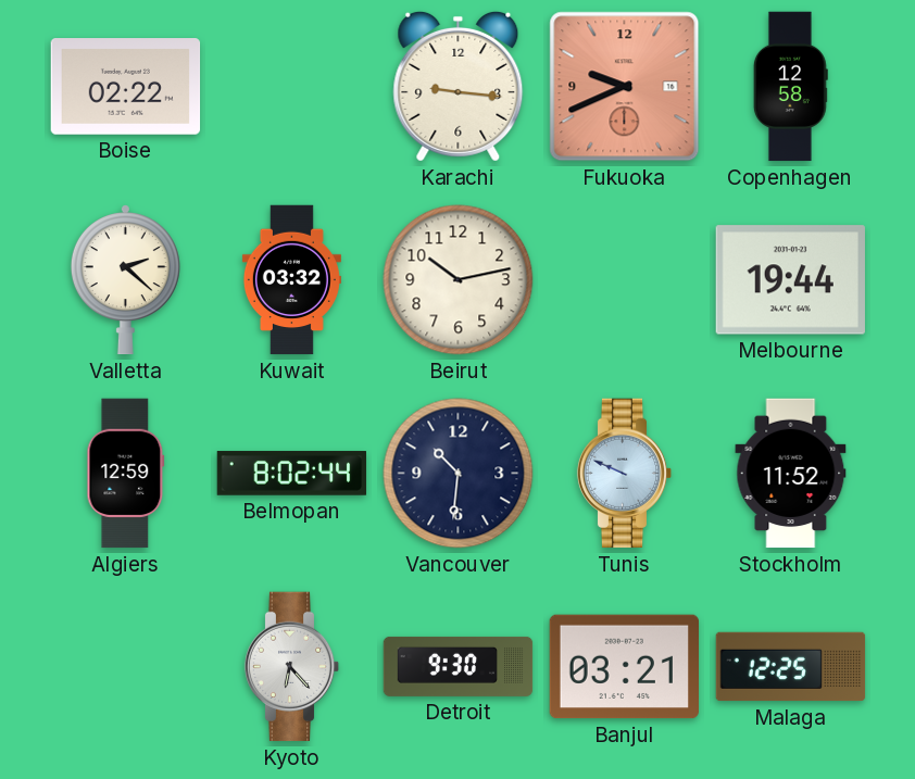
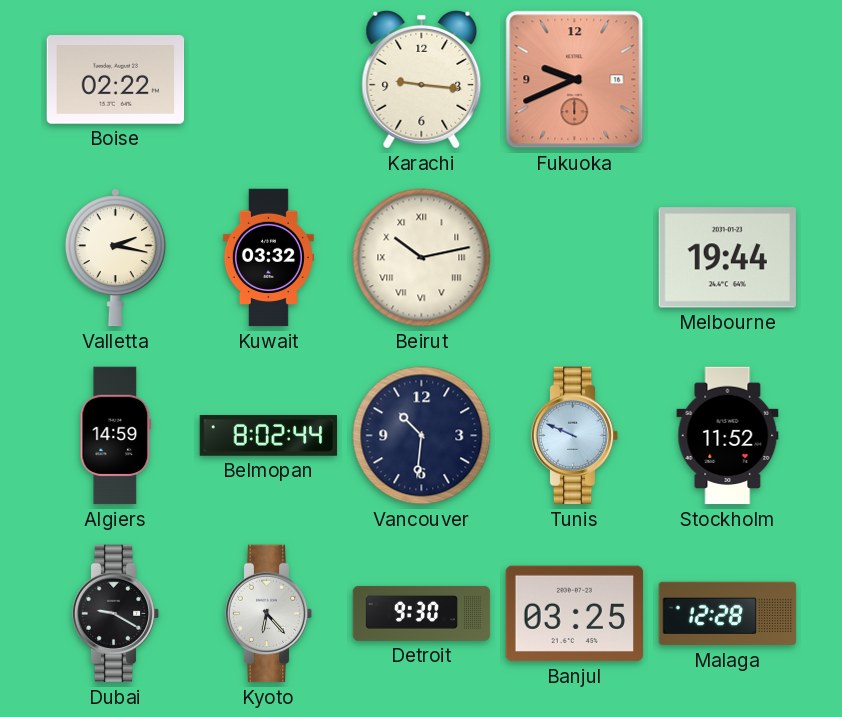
Copenhagen: 12:58 -> none
Valletta: 2:22 -> 2:17
Beirut numerals: Arabic -> Roman
Algiers: 12:59 -> 14:59
Dubai: none -> 9:20
Banjul: 03:21 -> 03:25
Malaga: 12:25 -> 12:28
